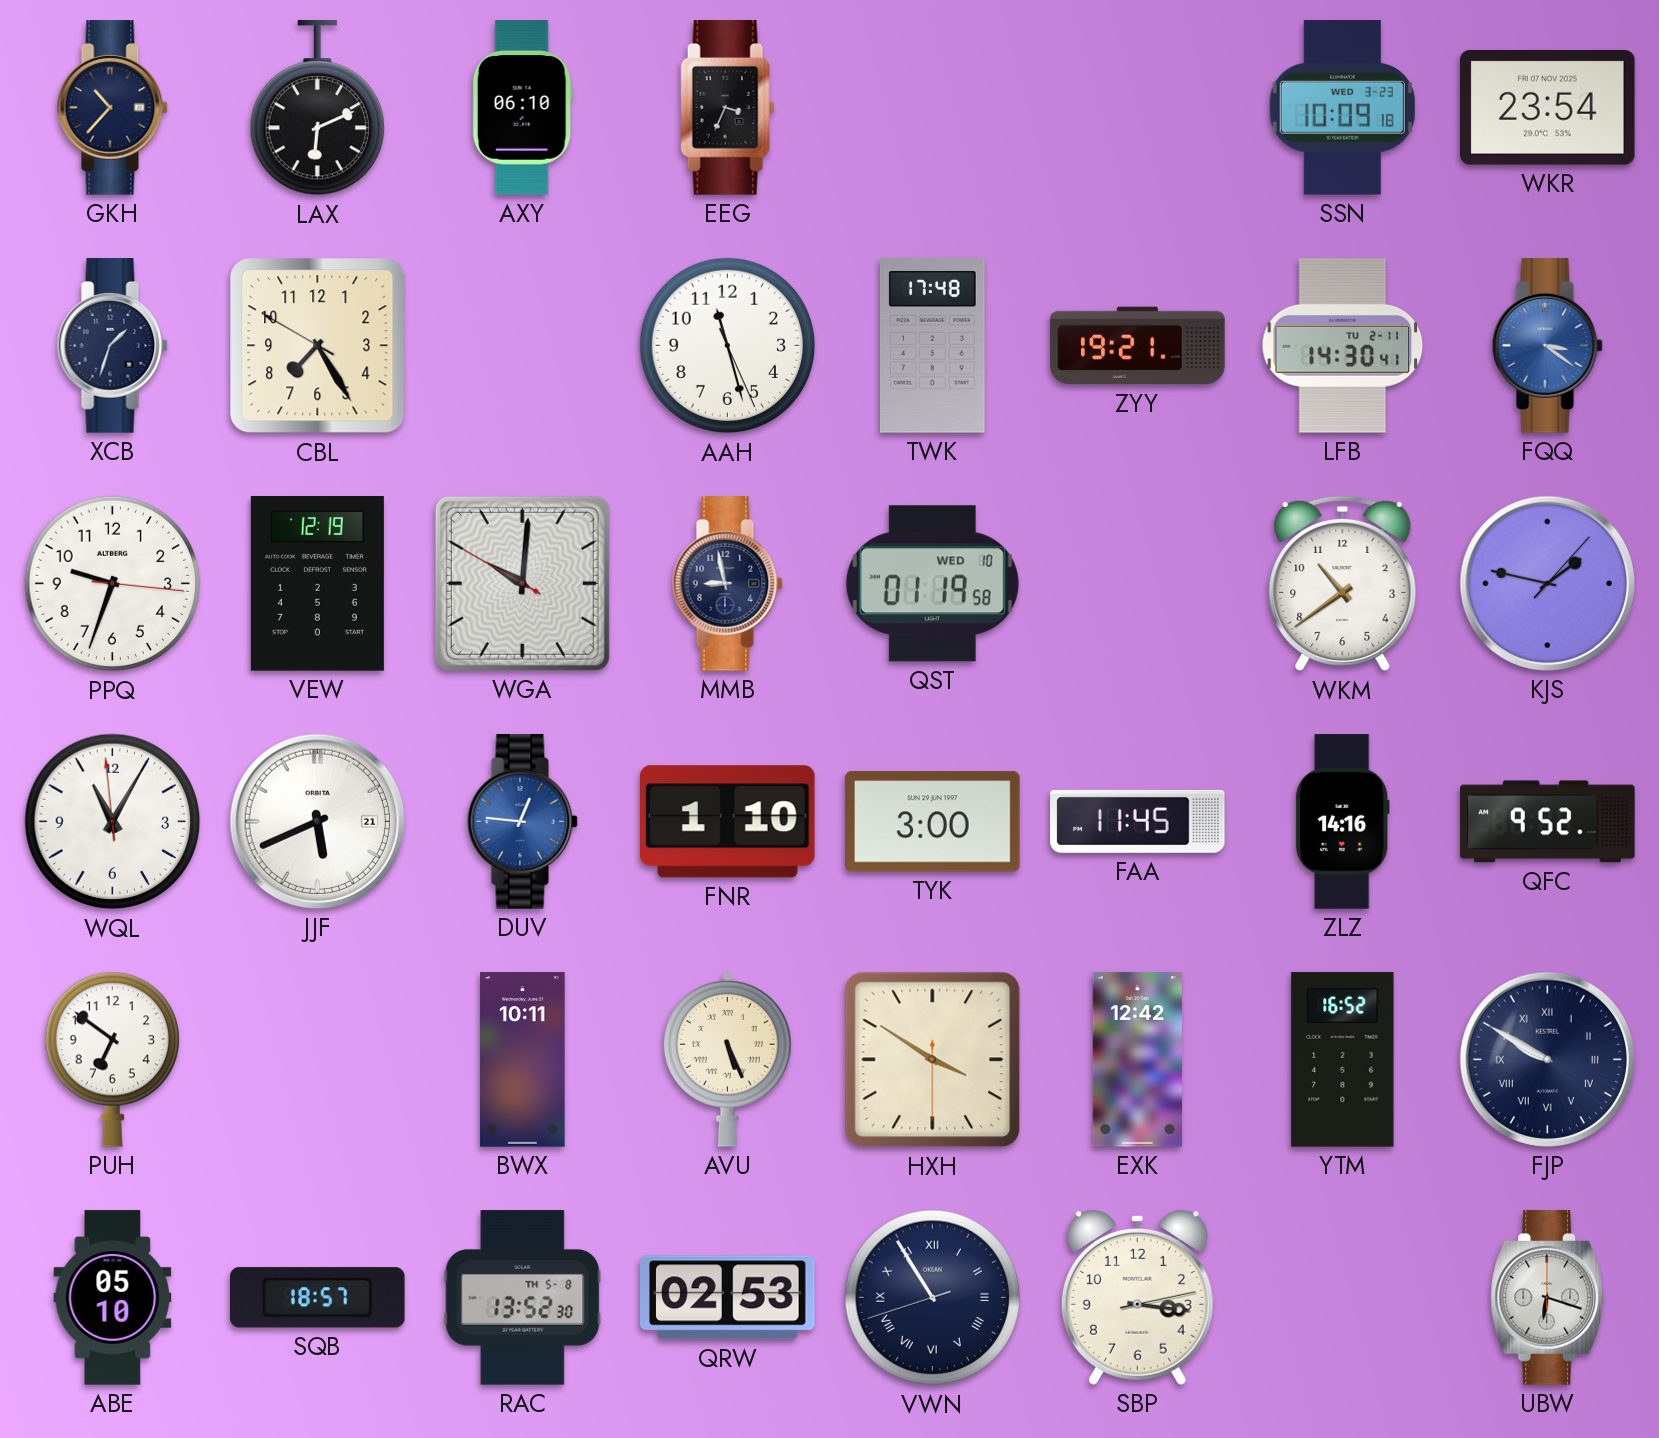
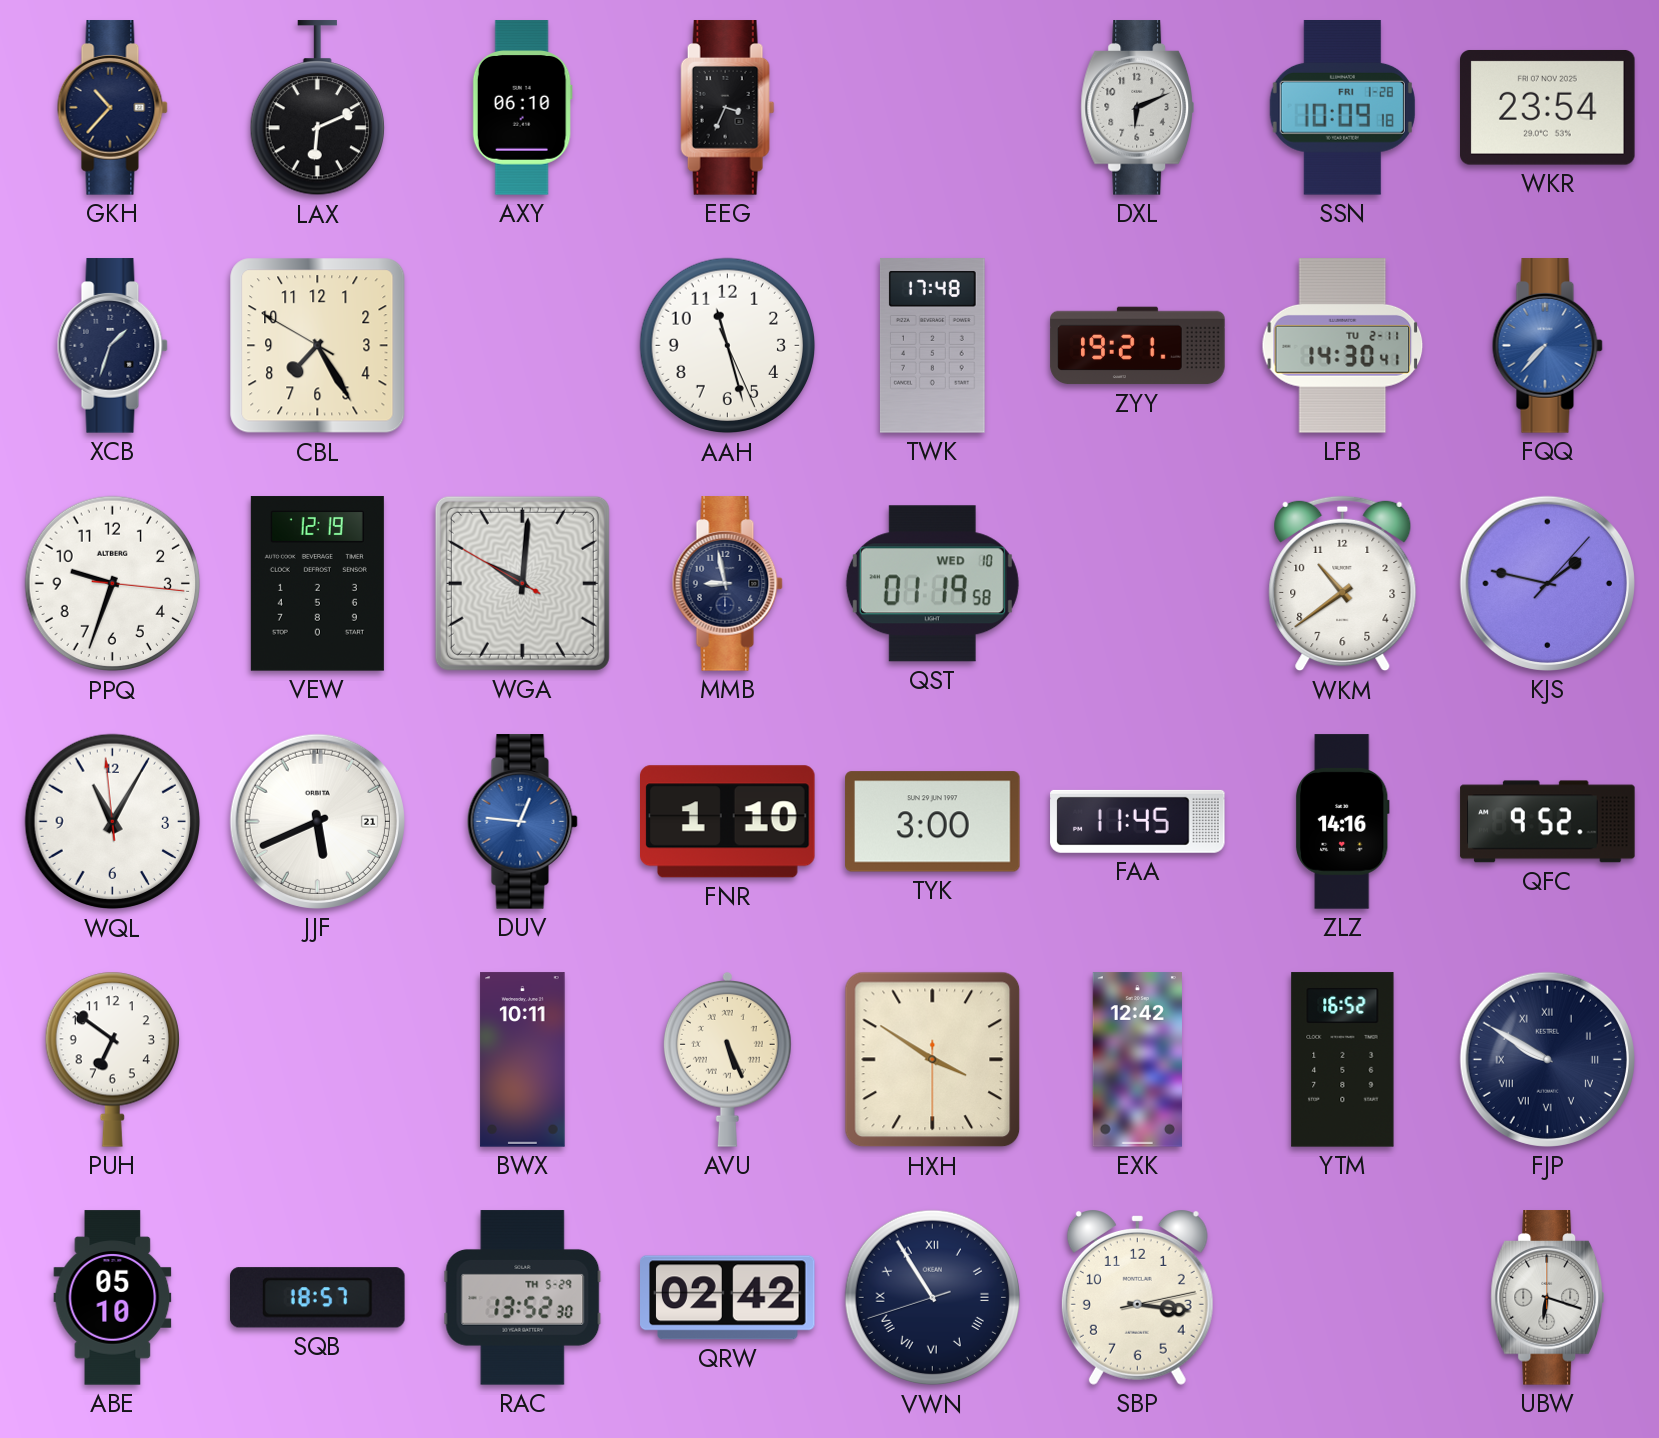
DXL: none -> 6:11
SSN date: WED 3-23 -> FRI 1-28
FQQ: 3:21 -> 7:37
RAC date: TH 5-8 -> TH 5-29
QRW: 02:53 -> 02:42
